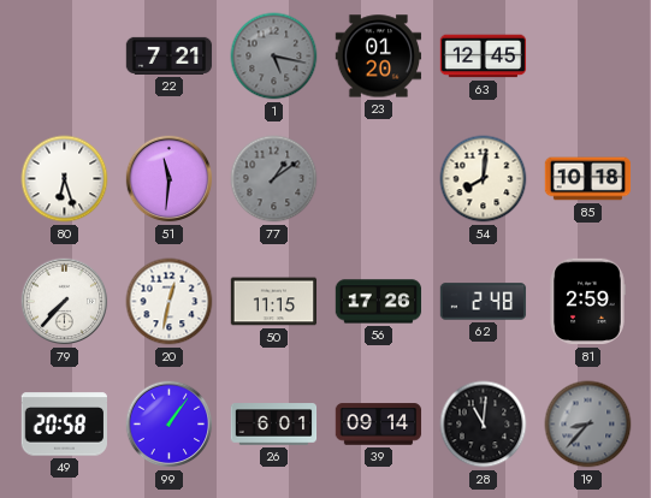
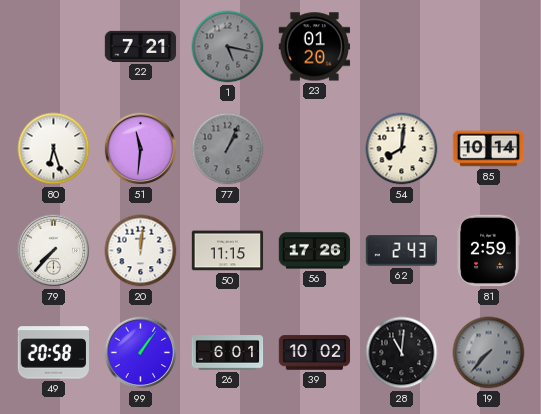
63: 12:45 -> none
77: 1:09 -> 1:04
85: 10:18 -> 10:14
20: 12:32 -> 12:01
62: 2:48 -> 2:43
39: 09:14 -> 10:02
19: 8:37 -> 7:37
